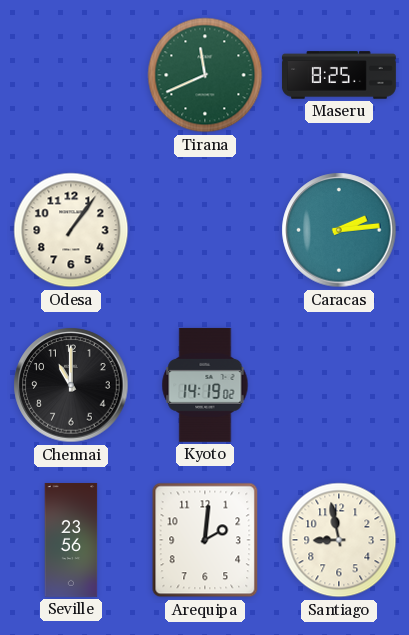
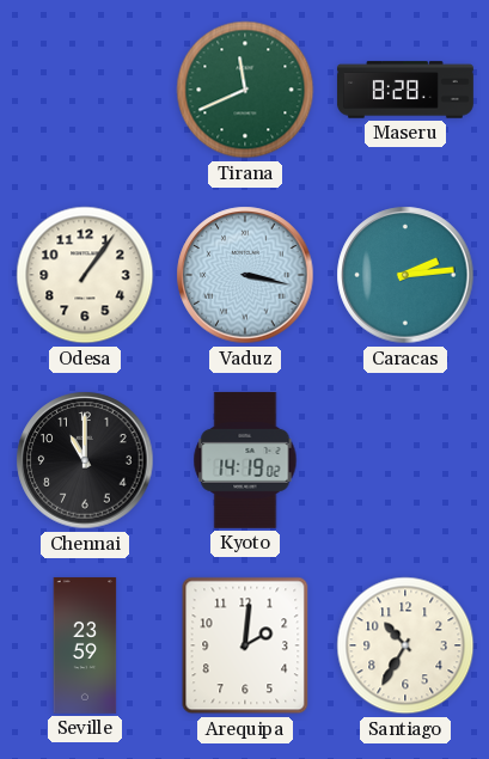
Maseru: 8:25 -> 8:28
Vaduz: none -> 3:17
Seville: 23:56 -> 23:59
Santiago: 8:58 -> 10:35
